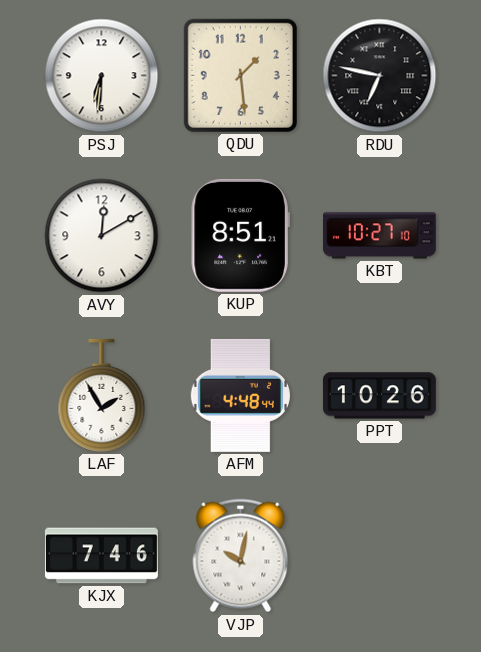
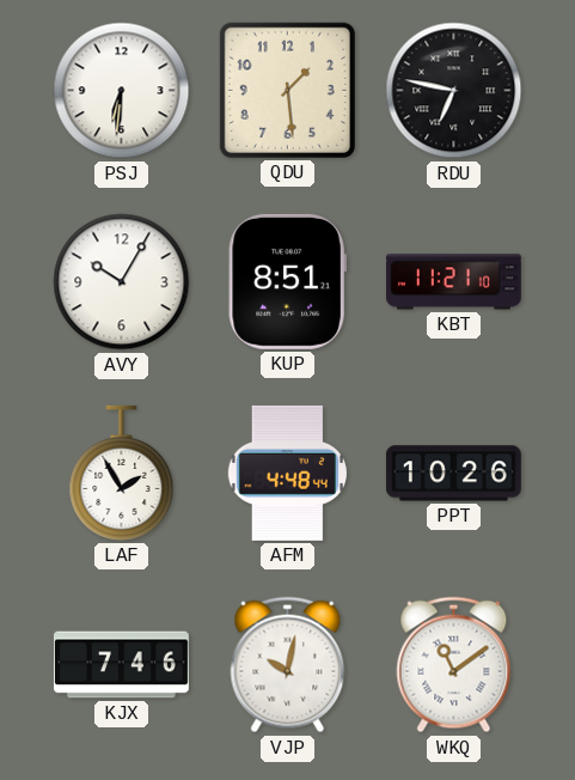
AVY: 12:10 -> 10:05
KBT: 10:27 -> 11:21
WKQ: none -> 11:09
